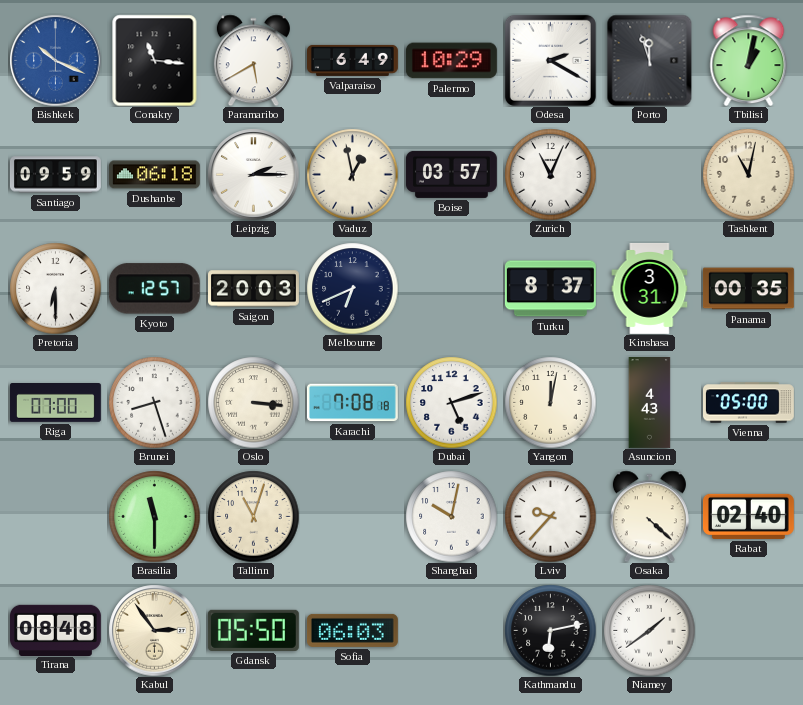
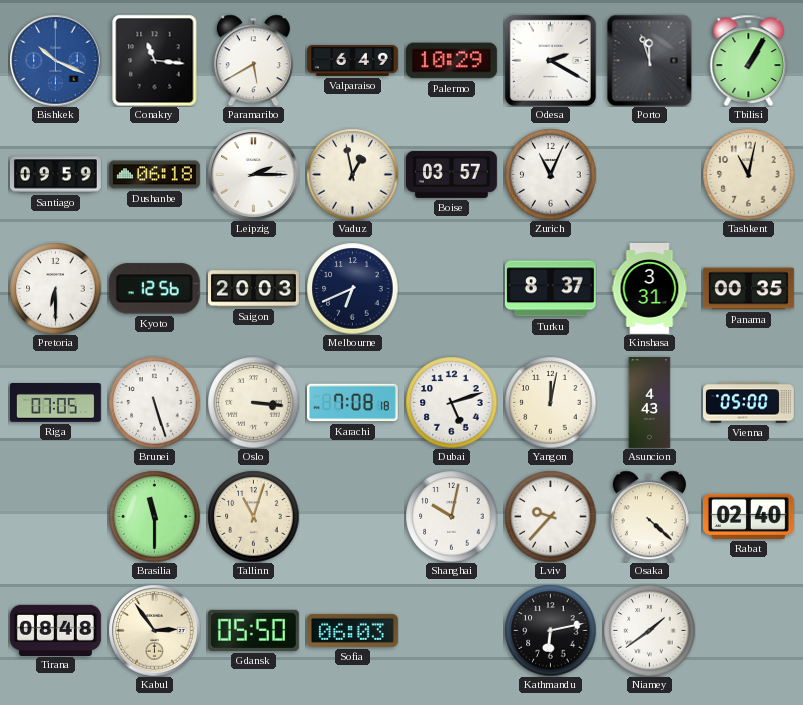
Tbilisi: 1:02 -> 1:05
Kyoto: 12:57 -> 12:56
Riga: 07:00 -> 07:05
Brunei: 8:27 -> 5:27
